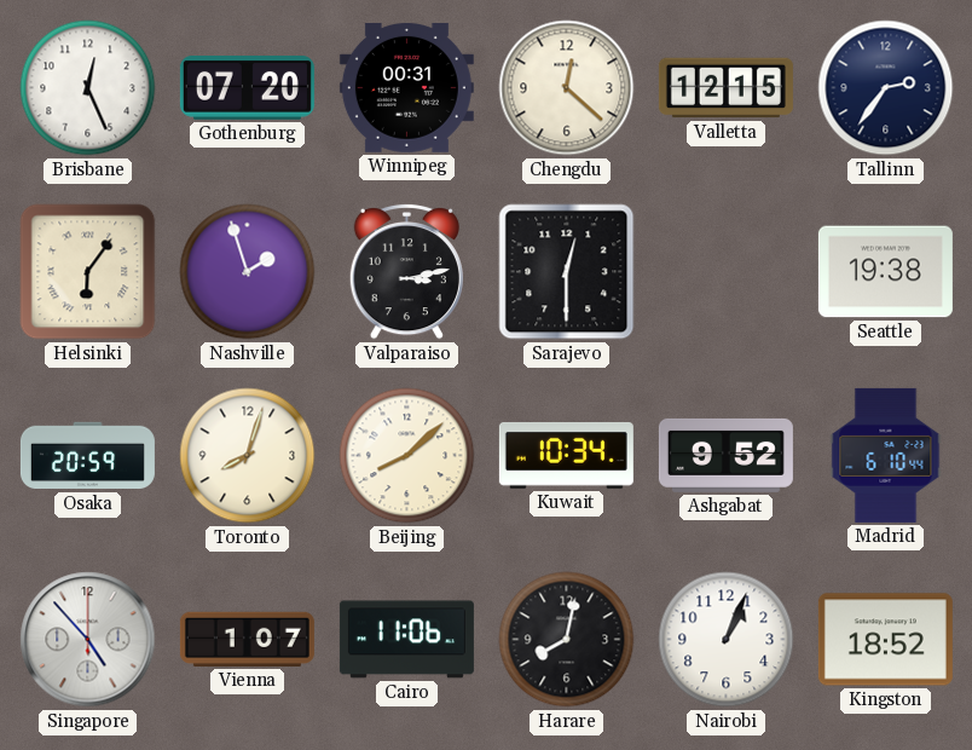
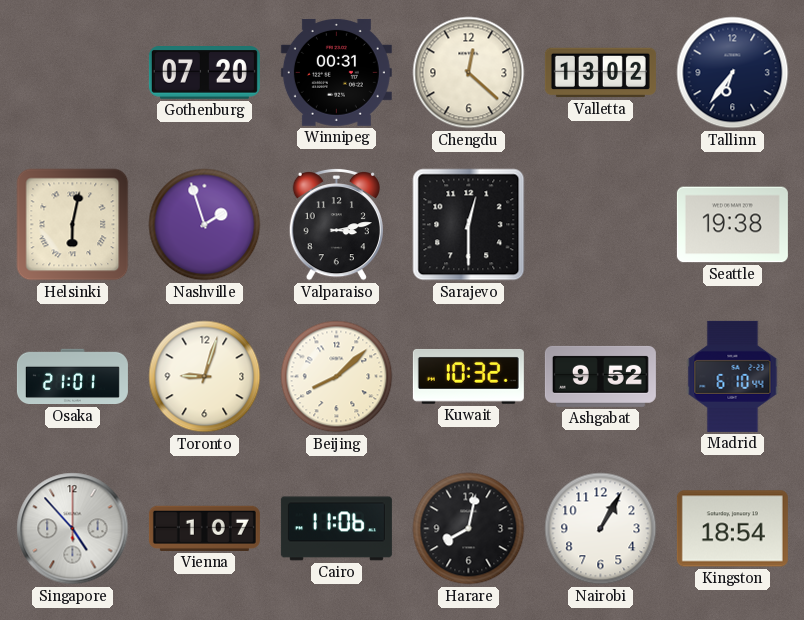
Brisbane: 12:26 -> none
Valletta: 12:15 -> 13:02
Tallinn: 2:36 -> 6:36
Helsinki: 6:06 -> 6:02
Osaka: 20:59 -> 21:01
Toronto: 8:03 -> 9:03
Kuwait: 10:34 -> 10:32
Nairobi: 1:04 -> 1:05
Kingston: 18:52 -> 18:54
